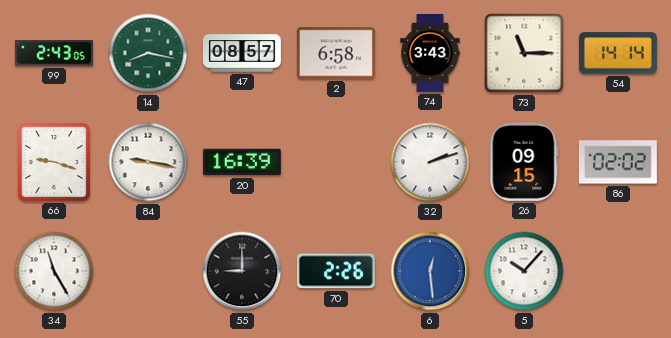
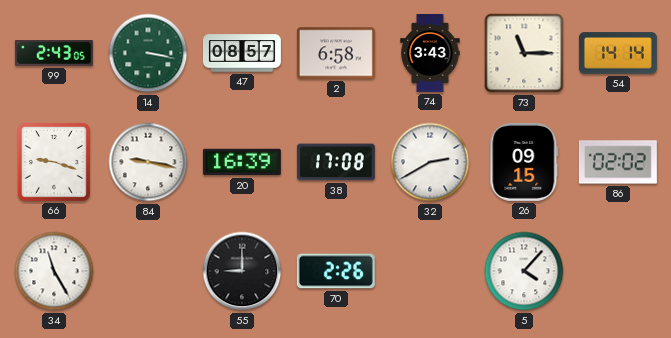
14: 8:17 -> 3:17
38: none -> 17:08
32: 2:12 -> 2:40
6: 12:29 -> none
5: 10:07 -> 4:07
